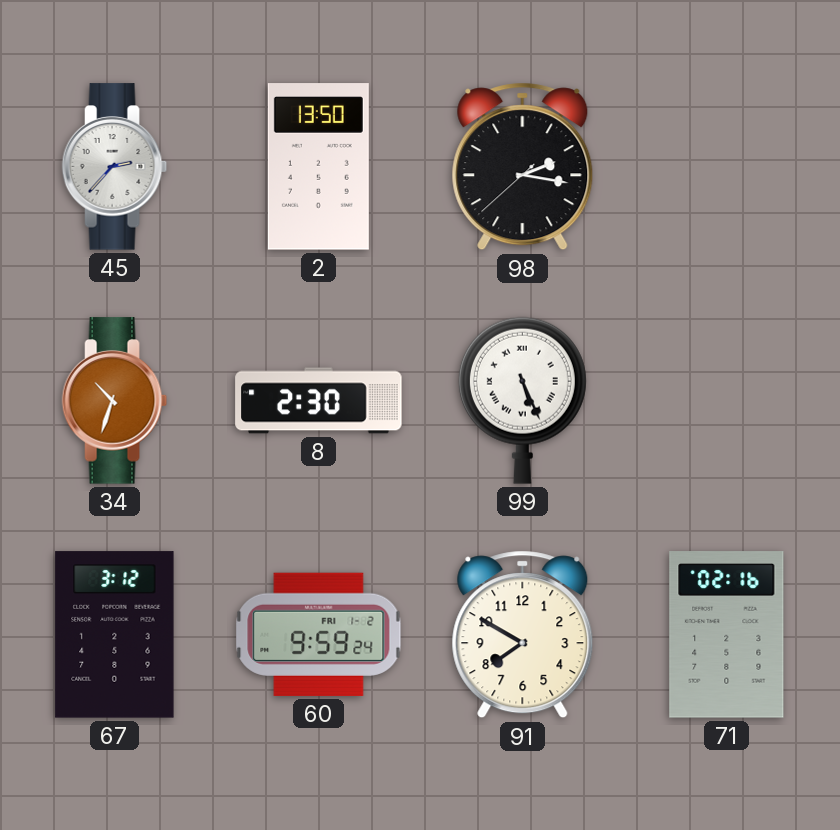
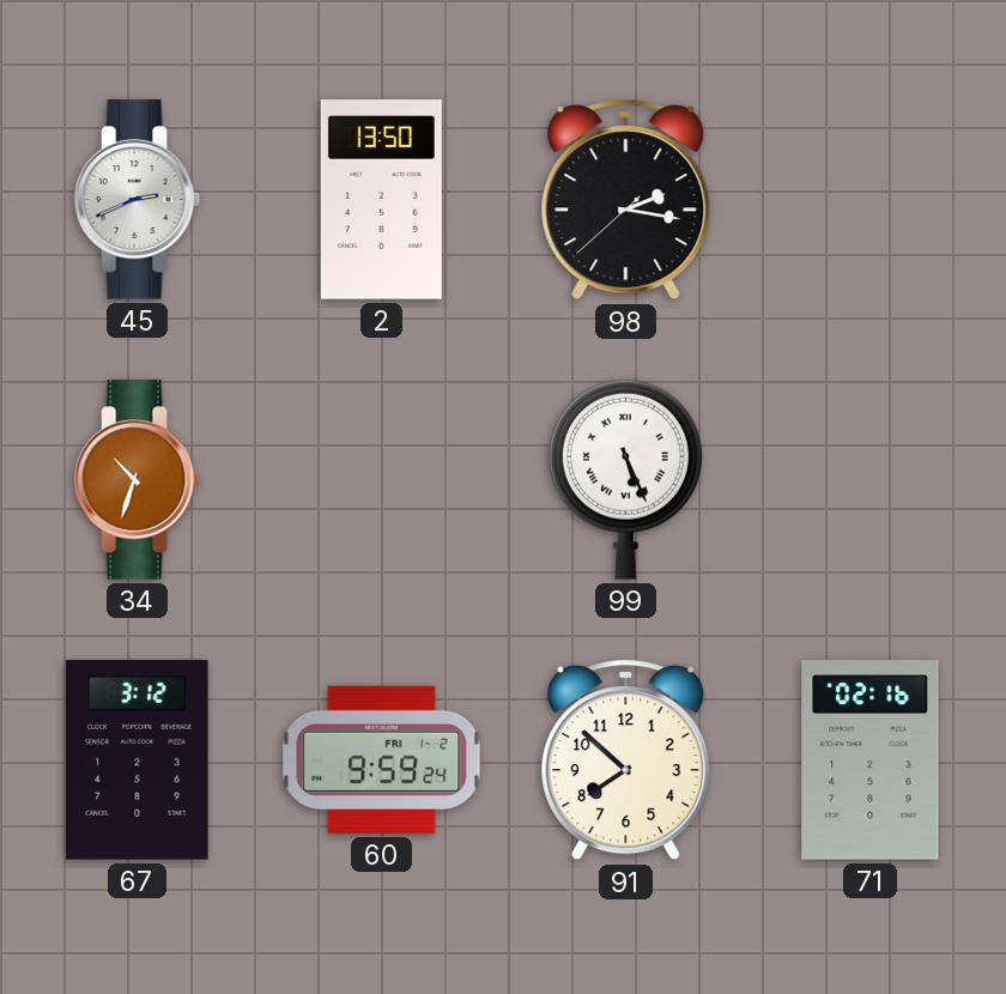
45: 2:37 -> 2:41
8: 2:30 -> none
91: 7:50 -> 7:52
